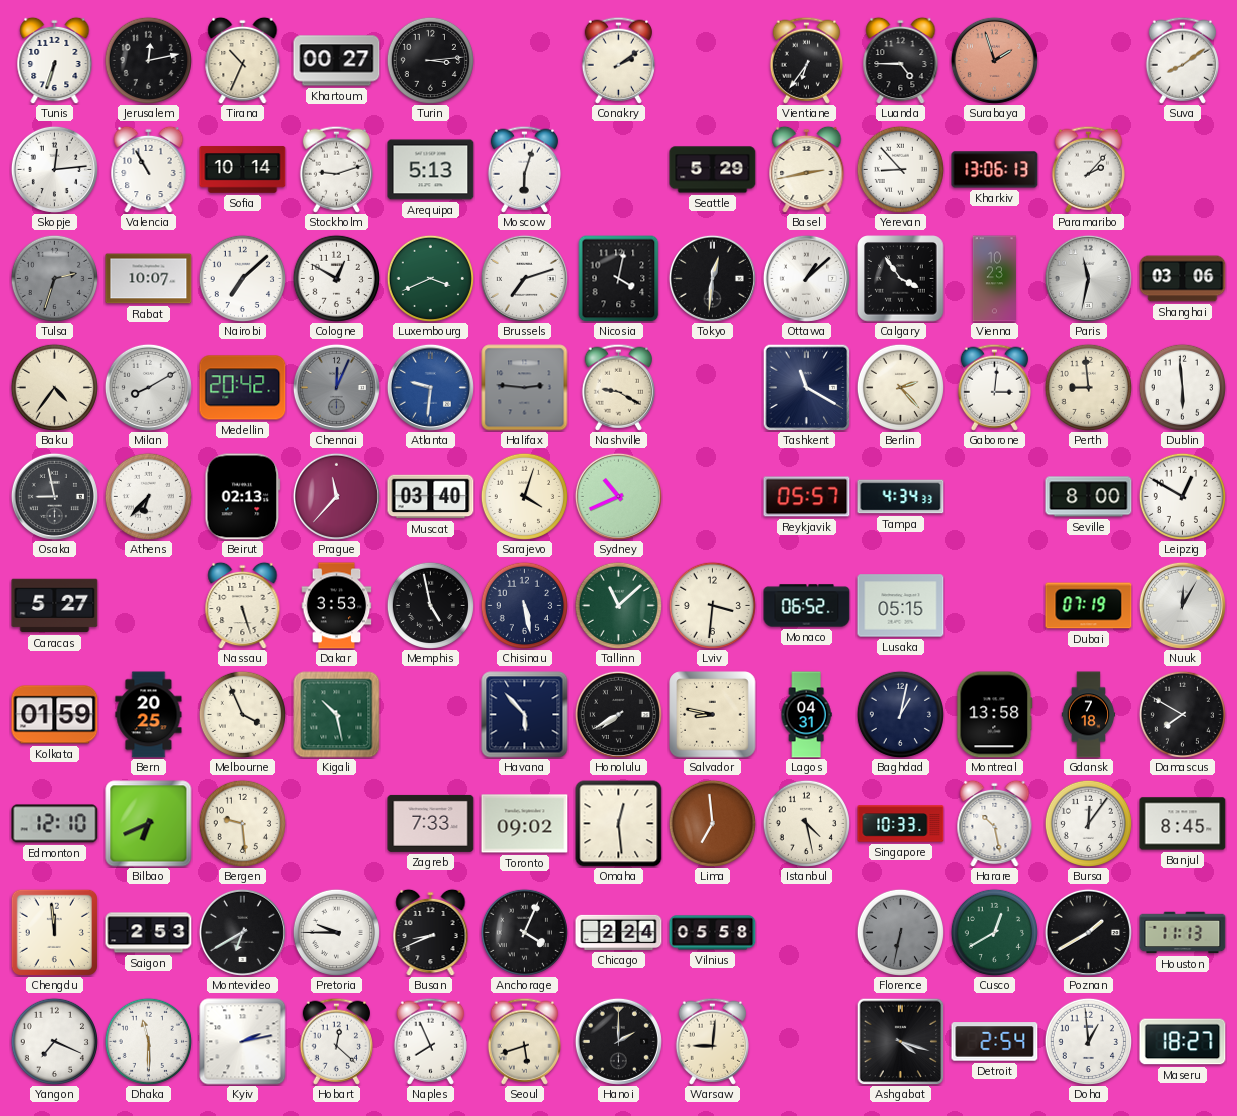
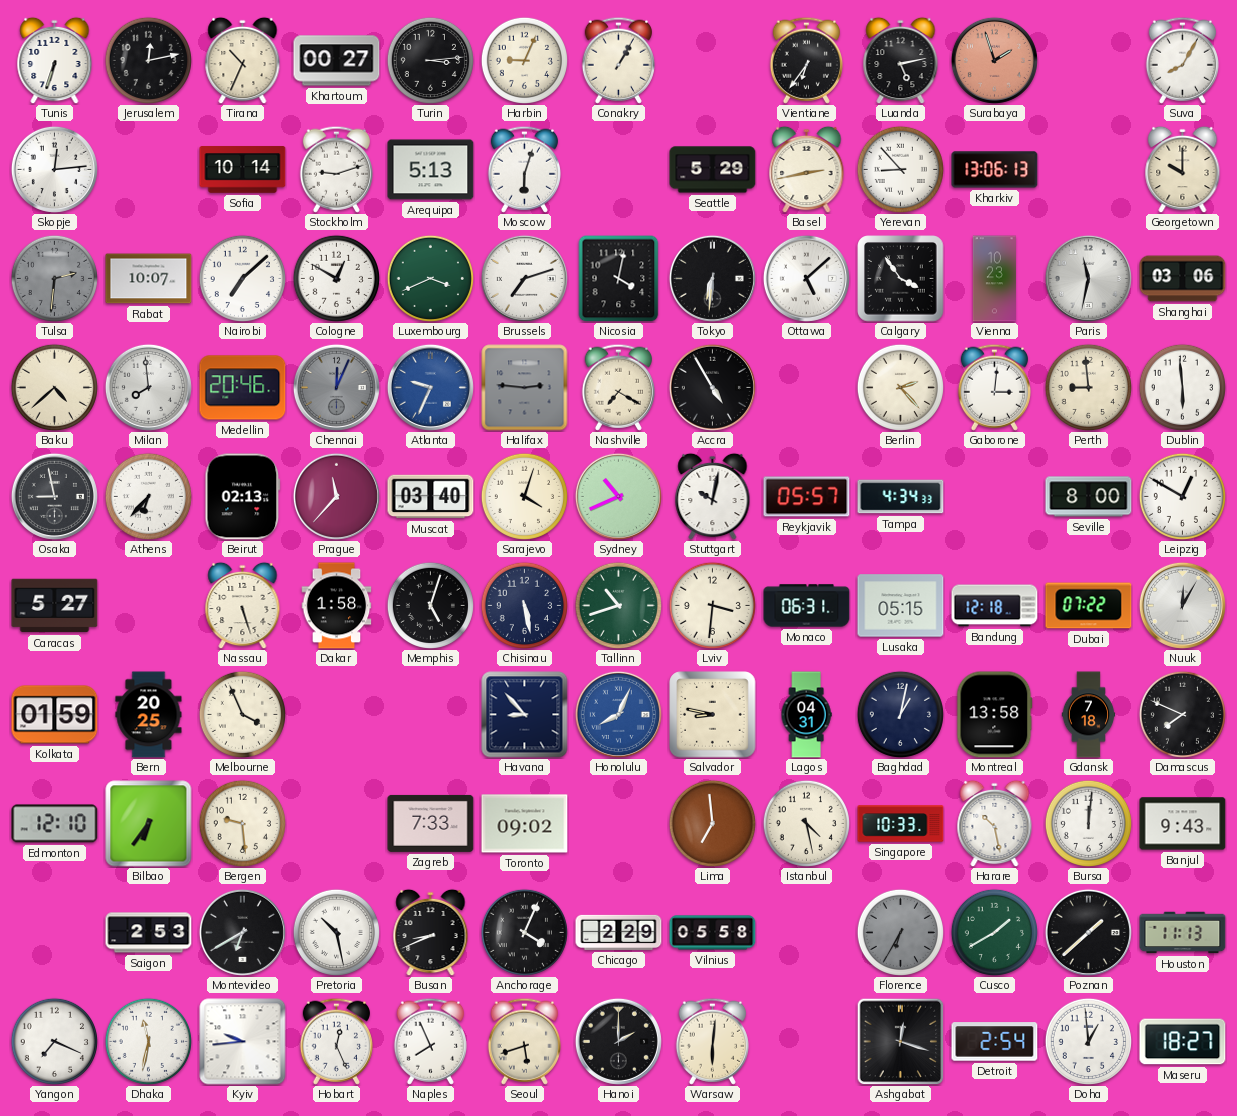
Harbin: none -> 9:04
Conakry: 2:09 -> 1:05
Luanda: 4:45 -> 5:13
Suva: 8:09 -> 8:05
Valencia: 10:55 -> none
Paramaribo: 2:07 -> none
Georgetown: none -> 10:00
Tulsa: 2:33 -> 2:31
Tokyo: 12:31 -> 6:31
Ottawa: 1:08 -> 5:08
Baku: 4:36 -> 4:38
Milan: 8:10 -> 7:59
Medellin: 20:42 -> 20:46
Atlanta: 9:31 -> 9:34
Nashville: 9:20 -> 7:20
Accra: none -> 4:55
Tashkent: 11:20 -> none
Stuttgart: none -> 10:02
Dakar: 3:53 -> 1:58
Memphis: 4:58 -> 5:03
Tallinn: 11:08 -> 10:42
Monaco: 06:52 -> 06:31
Bandung: none -> 12:18
Dubai: 07:19 -> 07:22
Kigali: 10:28 -> none
Havana: 5:53 -> 8:53
Honolulu: 7:40 -> 8:04
Honolulu dial: black -> blue
Damascus: 7:50 -> 7:49
Bilbao: 6:41 -> 6:36
Omaha: 12:29 -> none
Bursa: 12:06 -> 12:01
Banjul: 8:45 -> 9:43
Chengdu: 11:59 -> none
Pretoria: 9:45 -> 10:28
Chicago: 2:24 -> 2:29
Florence: 6:32 -> 6:35
Cusco: 12:40 -> 1:40
Poznan: 1:40 -> 1:38
Dhaka: 11:30 -> 11:32
Kyiv: 2:13 -> 9:44
Hobart: 12:22 -> 12:26
Warsaw: 9:01 -> 6:01
Ashgabat: 4:18 -> 12:18
